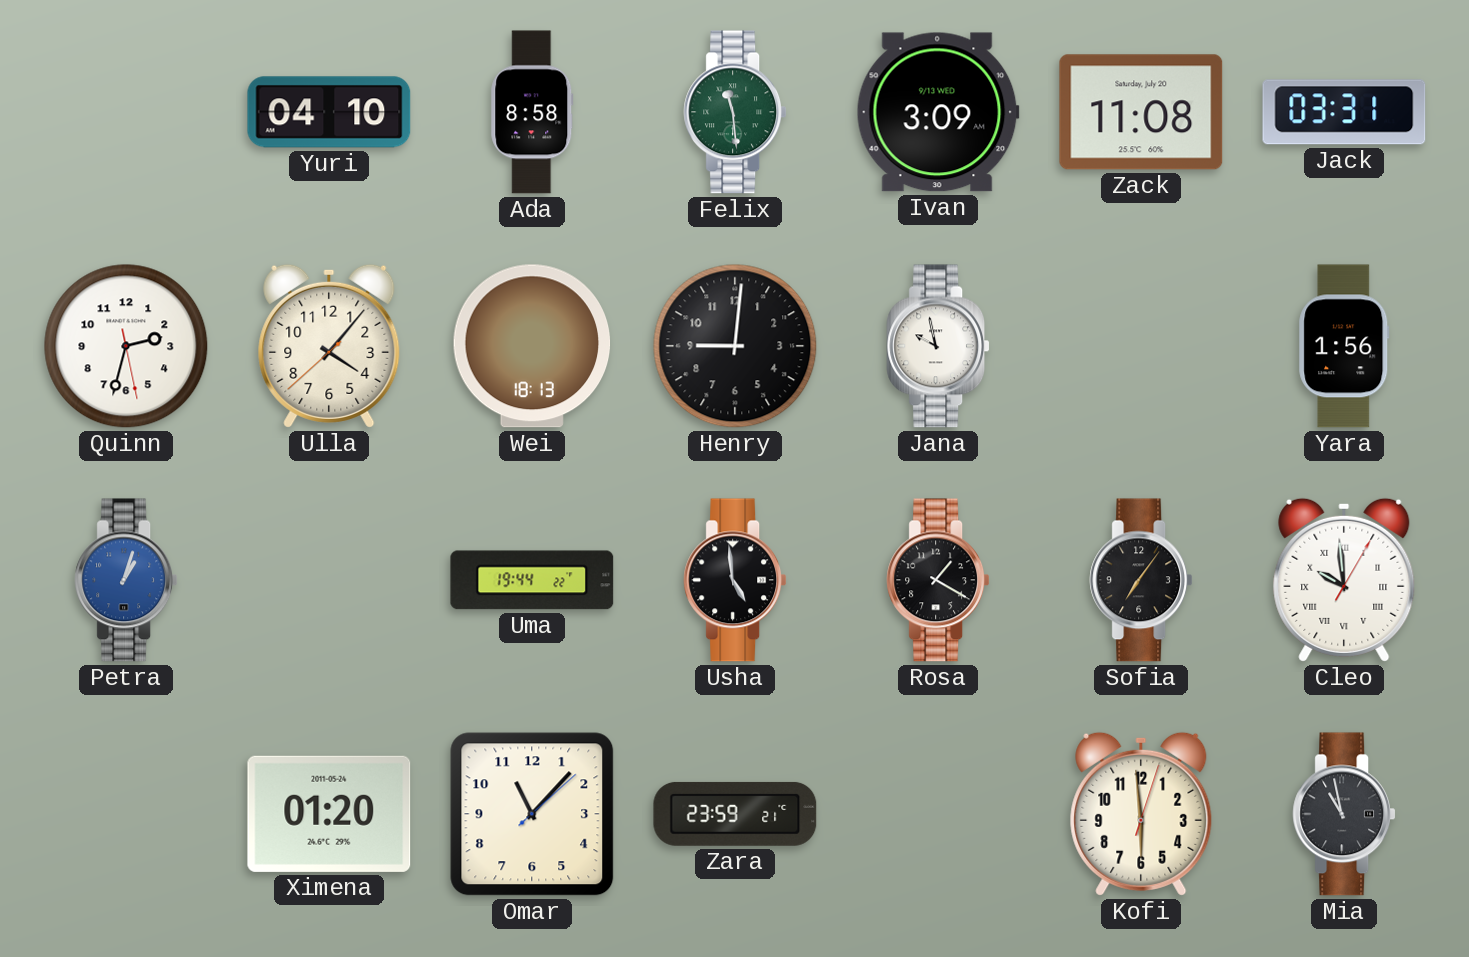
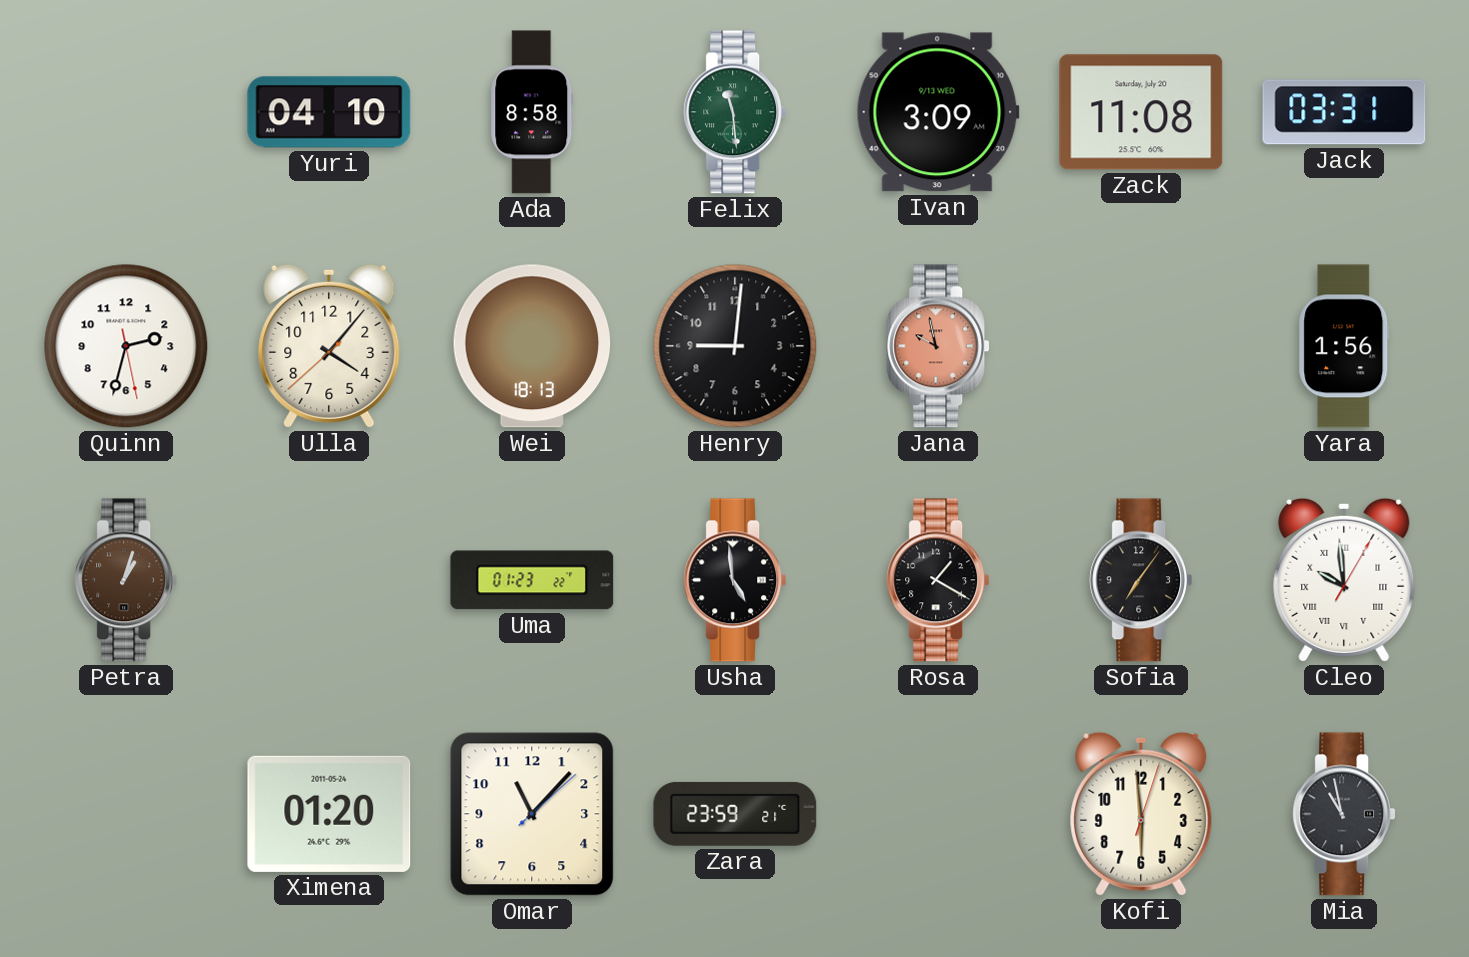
Jana dial: white -> salmon
Petra dial: blue -> brown
Uma: 19:44 -> 01:23
